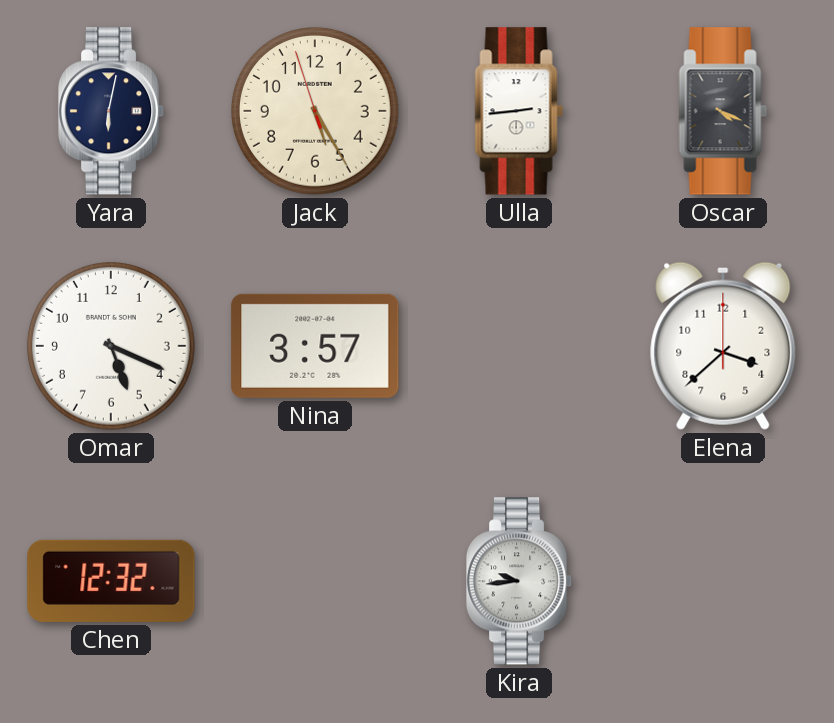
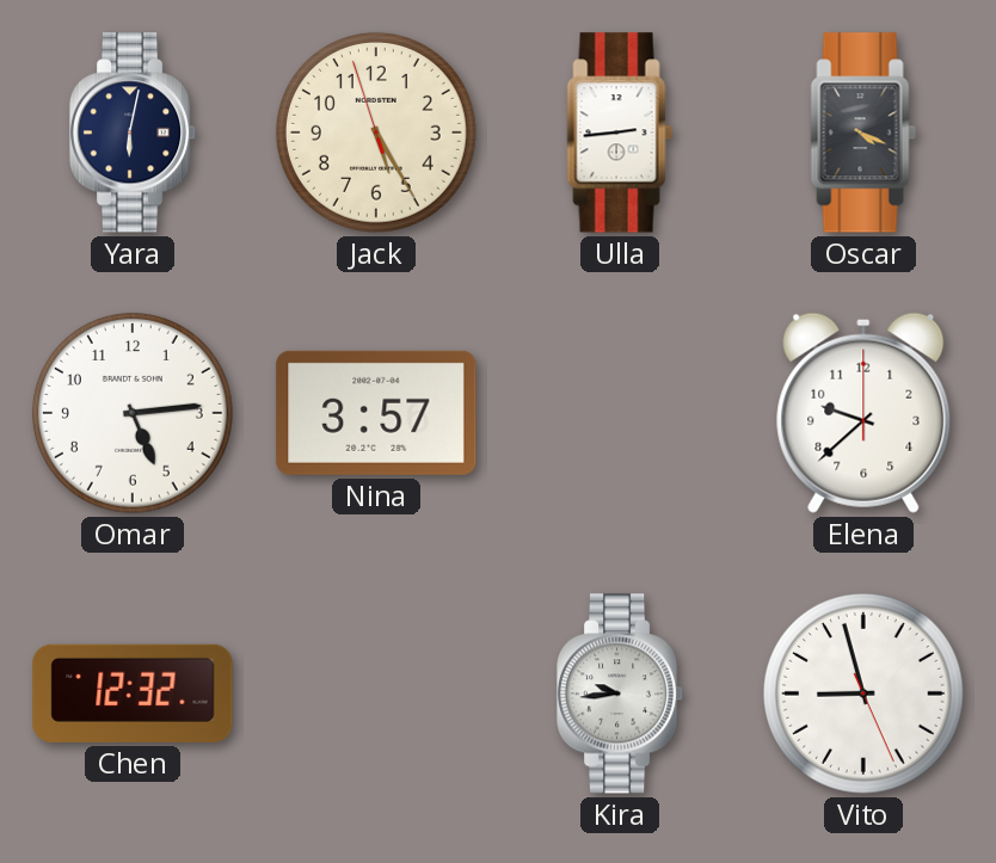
Omar: 5:19 -> 5:14
Elena: 3:38 -> 9:38
Vito: none -> 8:57
